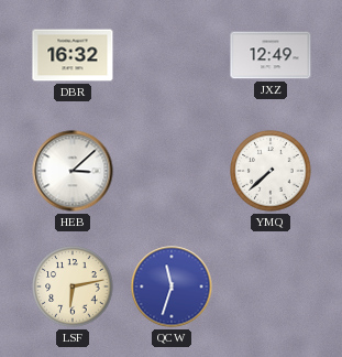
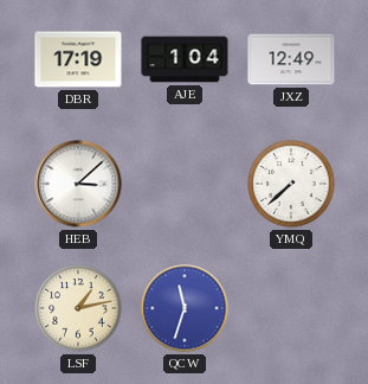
DBR: 16:32 -> 17:19
AJE: none -> 1:04
LSF: 6:13 -> 1:13
